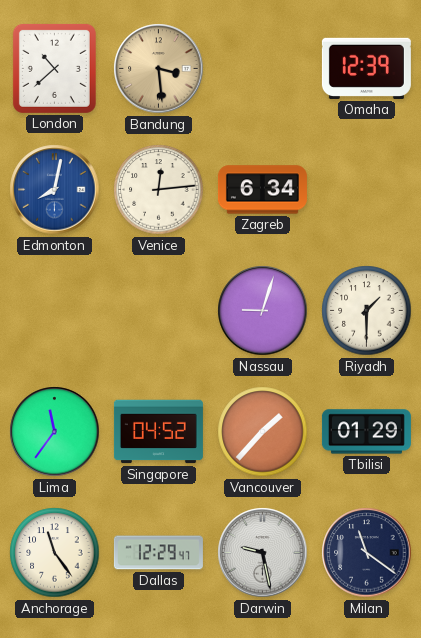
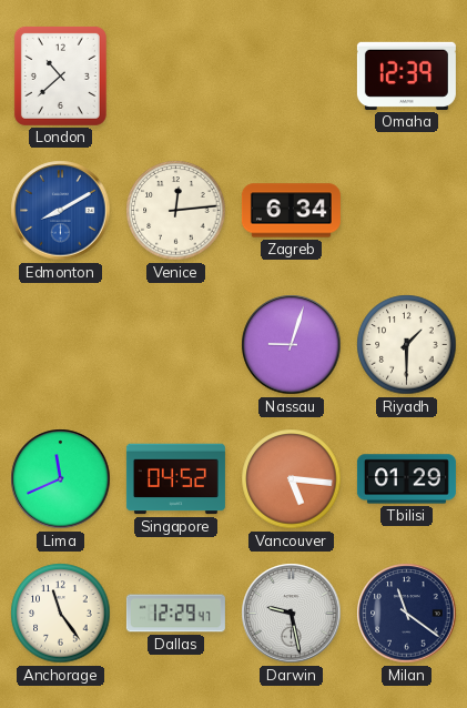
Bandung: 3:29 -> none
Edmonton: 8:02 -> 8:10
Lima: 11:36 -> 11:41
Vancouver: 1:37 -> 5:16
